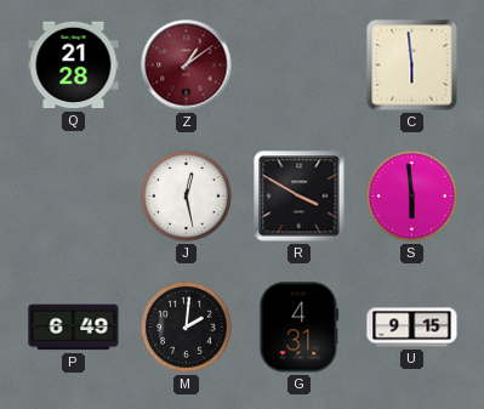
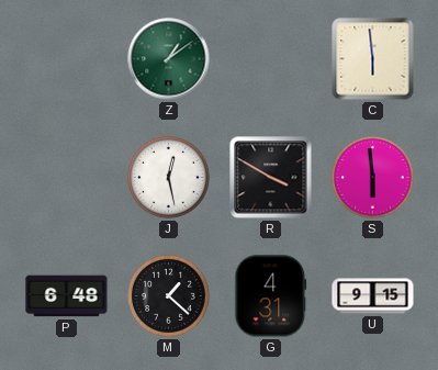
Q: 21:28 -> none
Z dial: burgundy -> green
P: 6:49 -> 6:48
M: 2:01 -> 1:22
